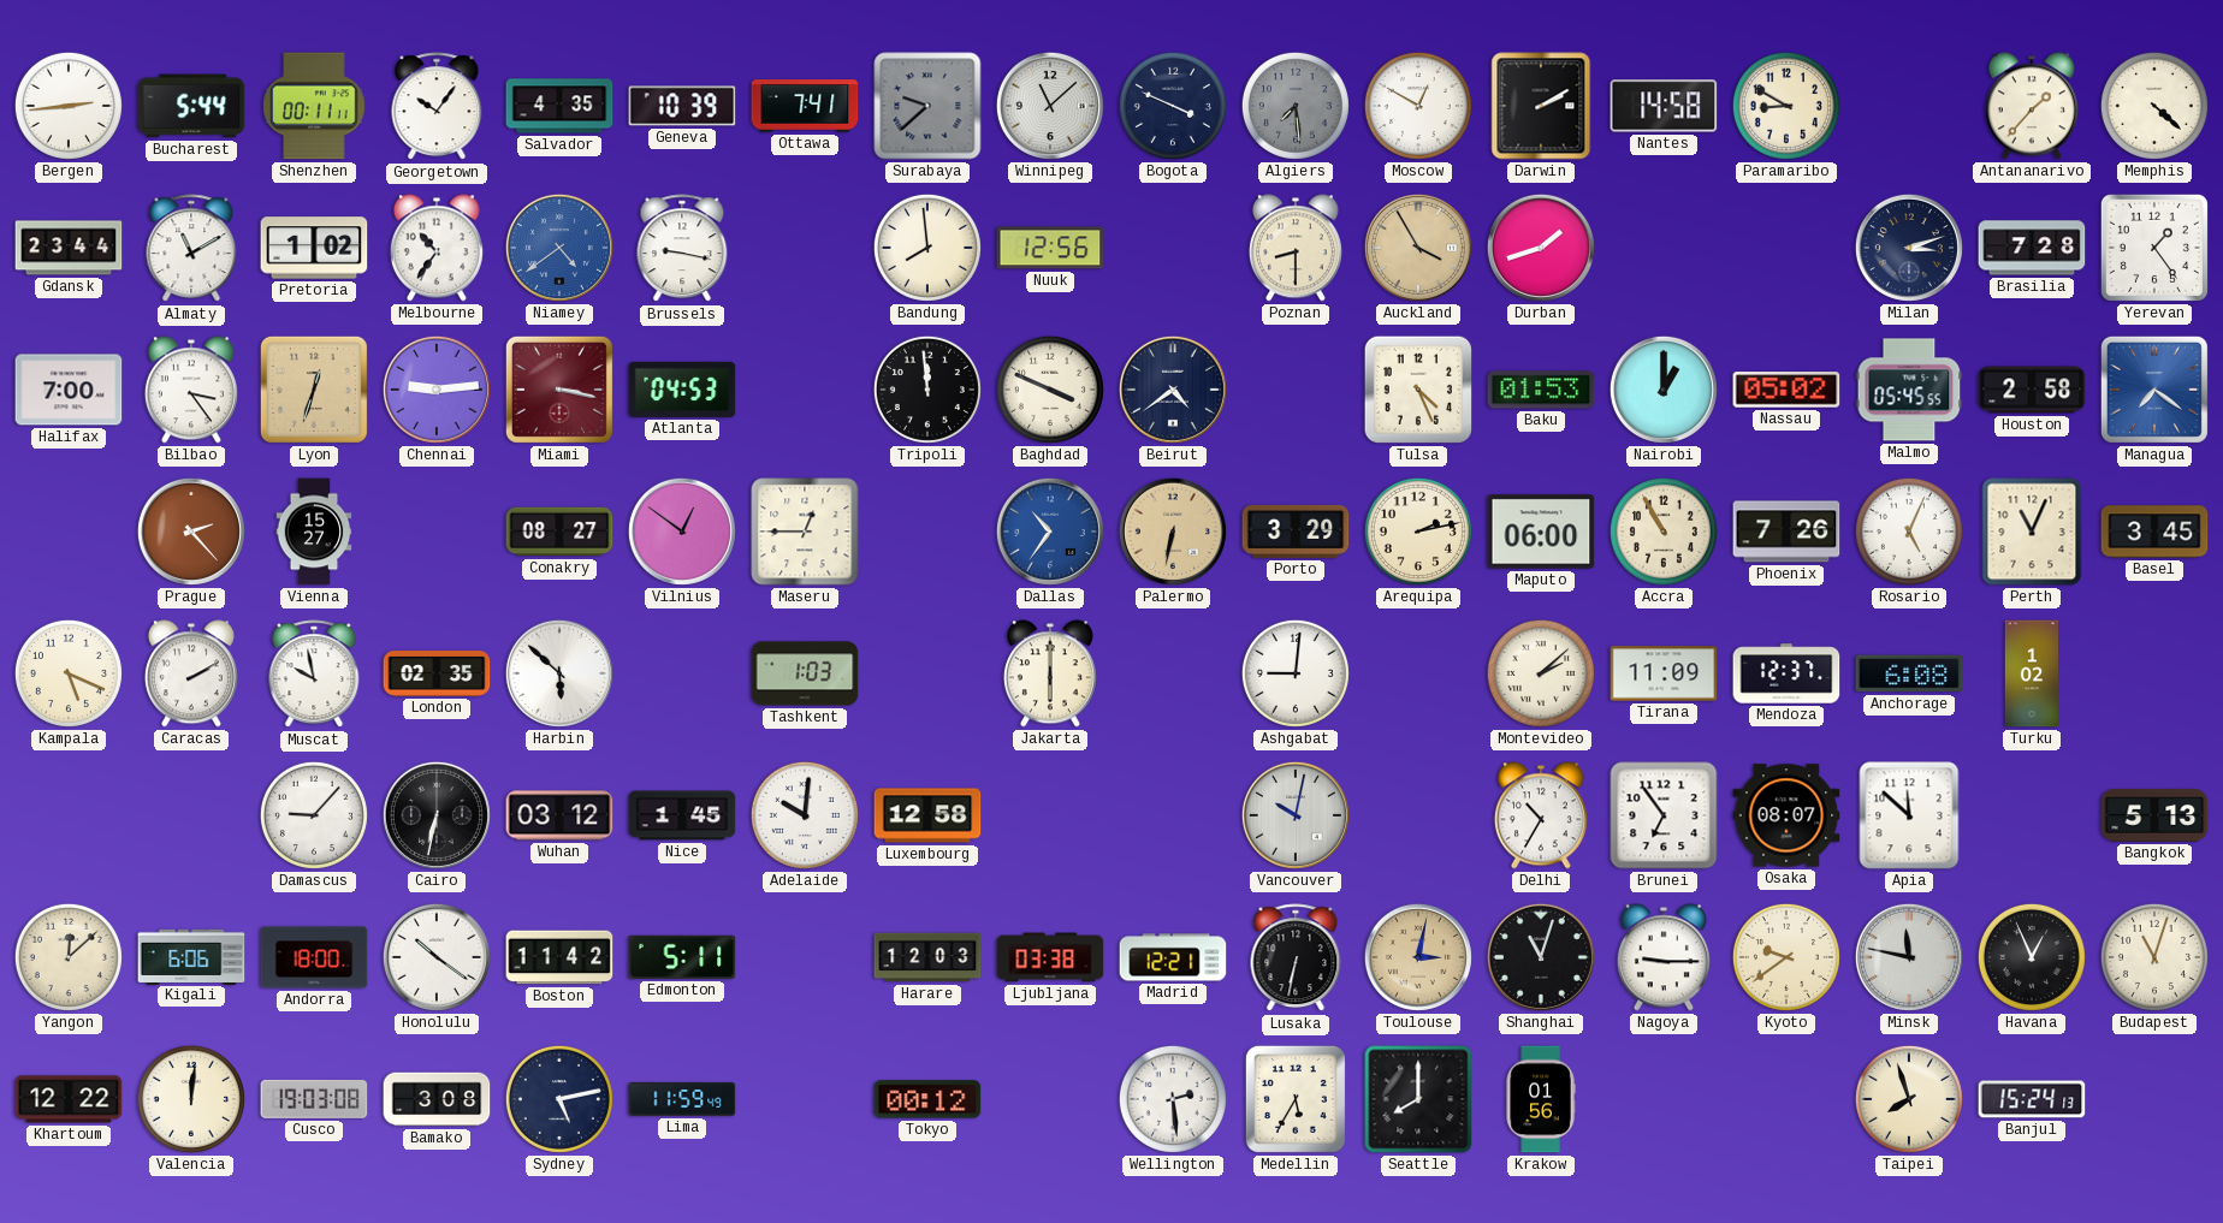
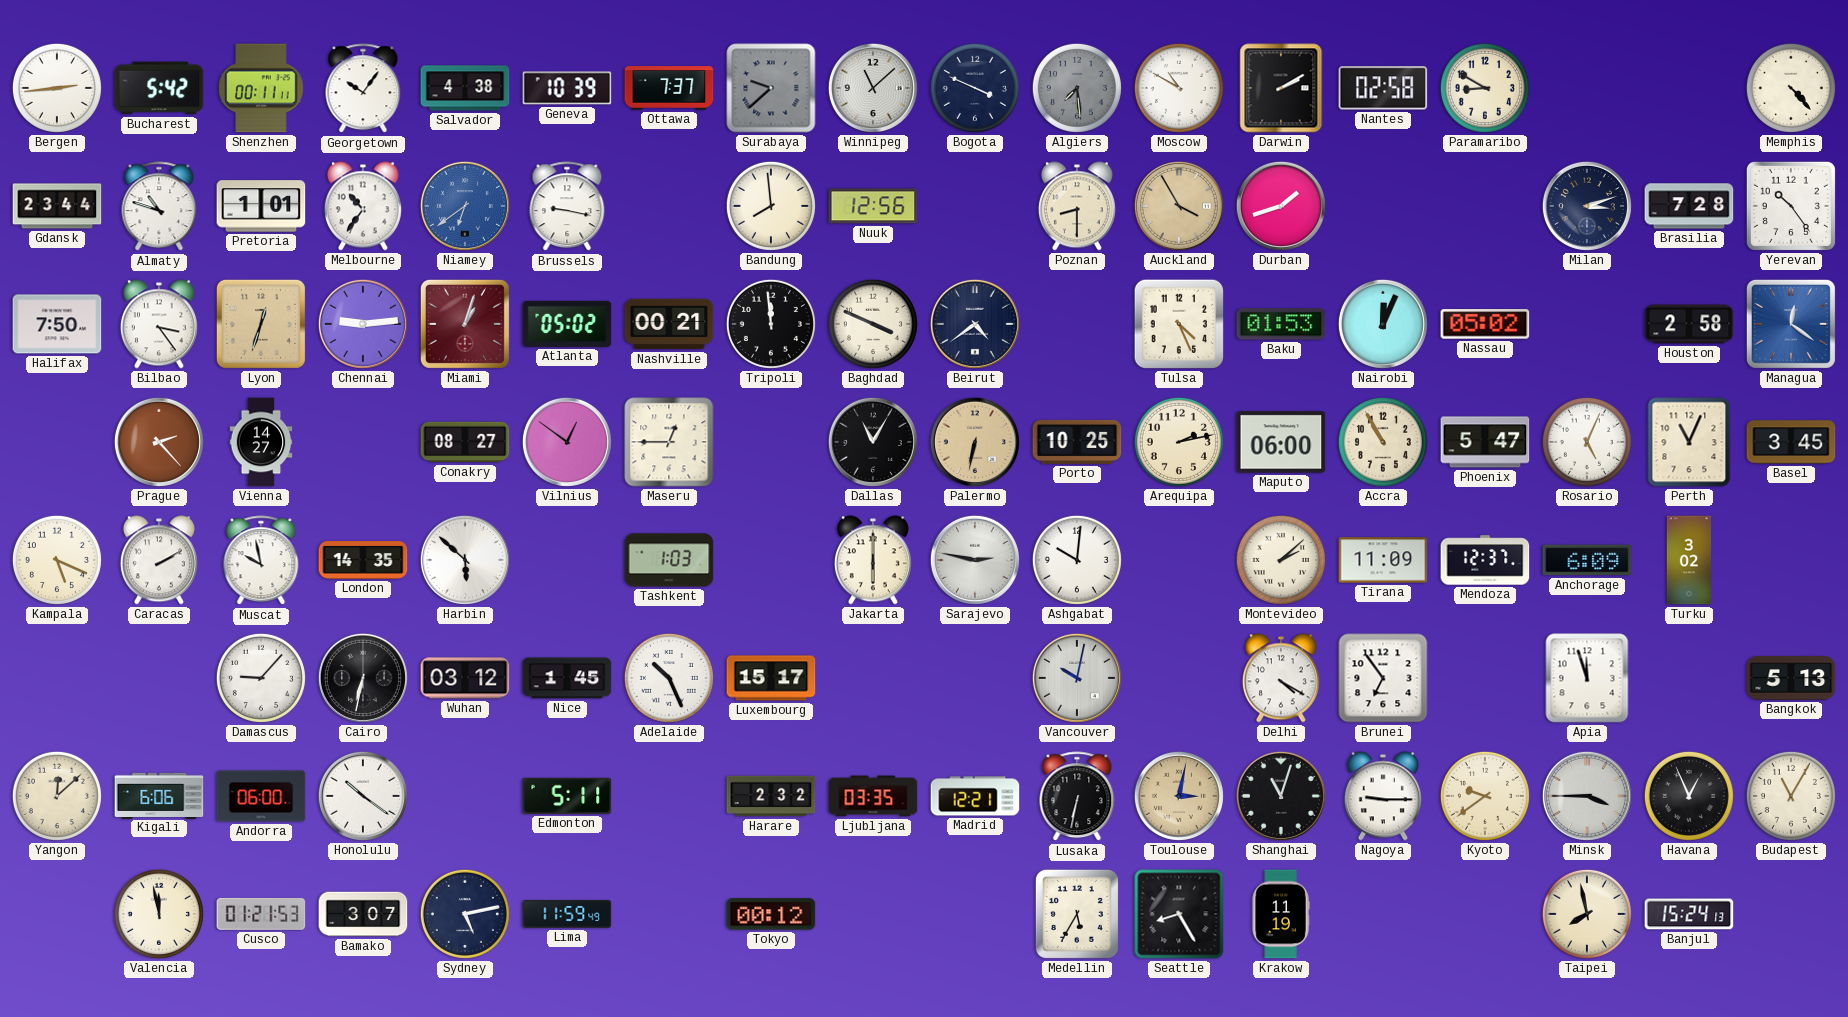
Bucharest: 5:44 -> 5:42
Salvador: 4:35 -> 4:38
Ottawa: 7:41 -> 7:37
Moscow: 12:50 -> 10:50
Nantes: 14:58 -> 02:58
Antananarivo: 1:37 -> none
Memphis: 4:22 -> 4:23
Almaty: 11:10 -> 10:48
Pretoria: 1:02 -> 1:01
Niamey: 4:39 -> 6:39
Yerevan: 1:24 -> 10:24
Halifax: 7:00 -> 7:50
Miami: 3:17 -> 1:03
Atlanta: 04:53 -> 05:02
Nashville: none -> 00:21
Nairobi: 1:00 -> 12:04
Malmo: 05:45 -> none
Managua: 7:21 -> 12:21
Vienna: 15:27 -> 14:27
Dallas: 10:36 -> 11:05
Dallas dial: blue -> black
Porto: 3:29 -> 10:25
Phoenix: 7:26 -> 5:47
London: 02:35 -> 14:35
Sarajevo: none -> 2:47
Ashgabat: 9:01 -> 10:01
Anchorage: 6:08 -> 6:09
Turku: 1:02 -> 3:02
Adelaide: 10:01 -> 10:26
Luxembourg: 12:58 -> 15:17
Delhi: 10:35 -> 4:20
Osaka: 08:07 -> none
Apia: 11:52 -> 11:57
Andorra: 18:00 -> 06:00
Boston: 11:42 -> none
Harare: 12:03 -> 2:32
Ljubljana: 03:38 -> 03:35
Minsk: 11:47 -> 3:45
Budapest: 11:03 -> 11:05
Khartoum: 12:22 -> none
Valencia: 12:01 -> 11:58
Cusco: 19:03 -> 01:21
Bamako: 3:08 -> 3:07
Wellington: 2:29 -> none
Seattle: 8:00 -> 8:25
Krakow: 01:56 -> 11:19
Taipei: 7:57 -> 7:58
